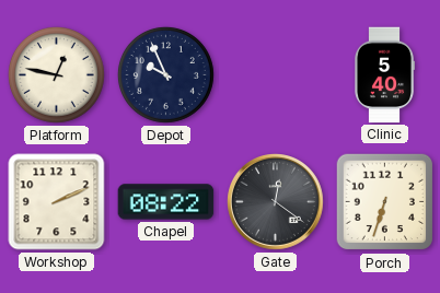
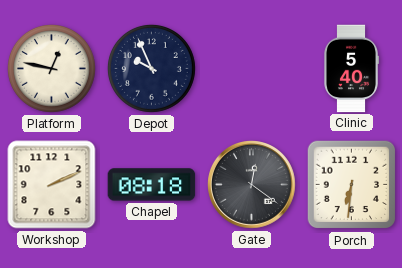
Chapel: 08:22 -> 08:18
Porch: 6:33 -> 6:31
